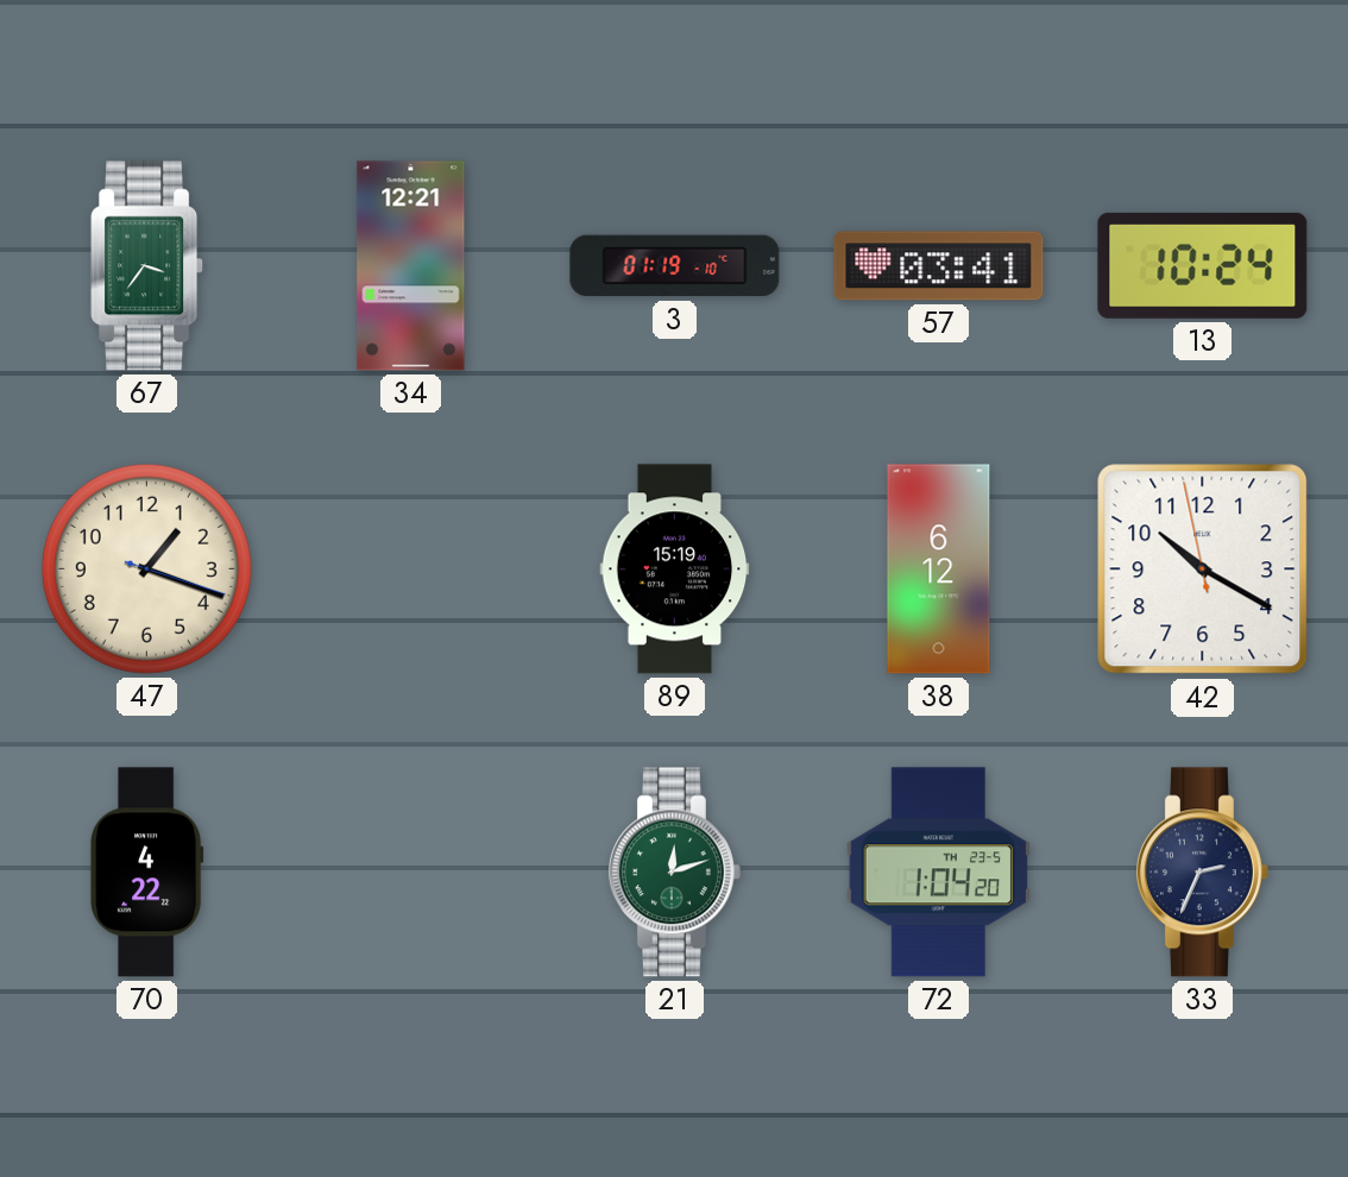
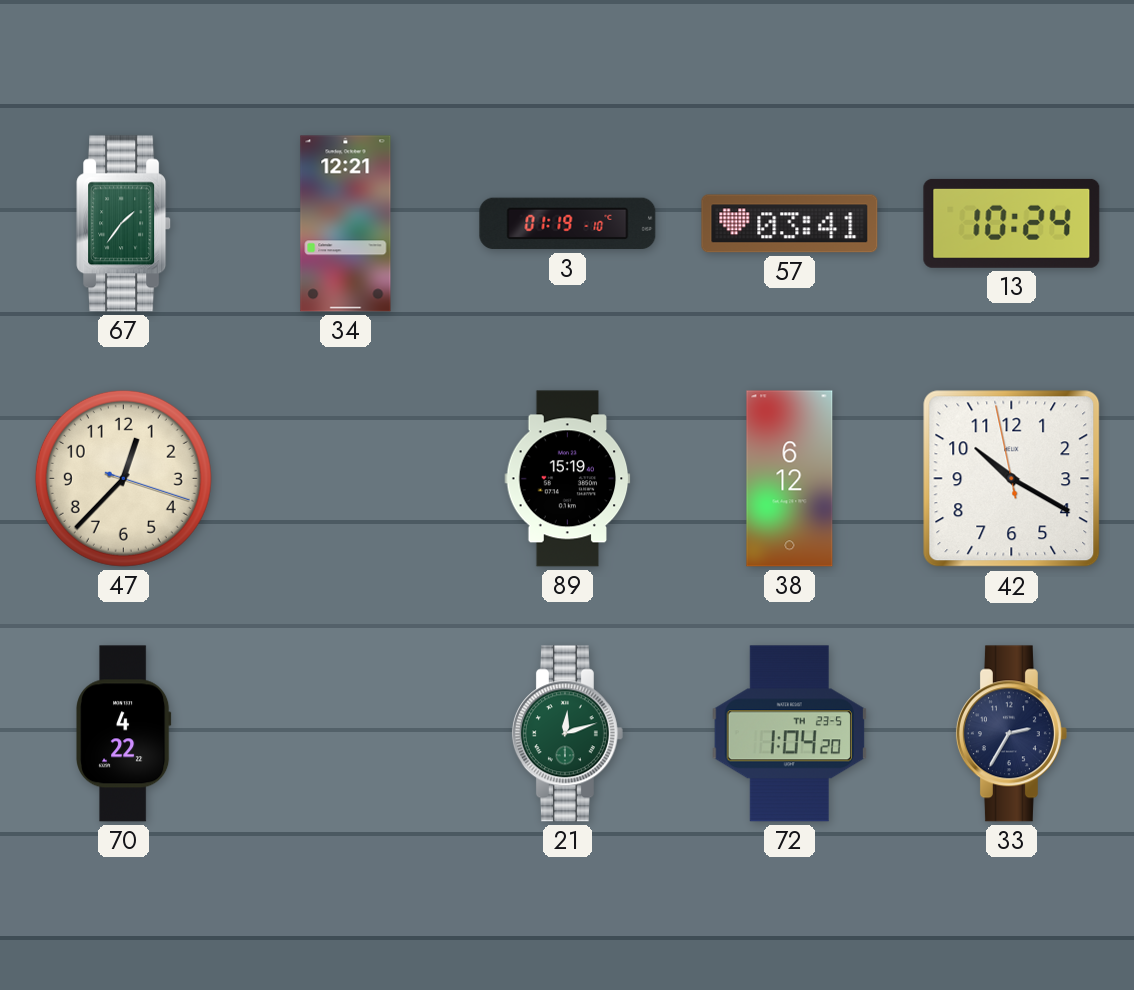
67: 3:36 -> 1:36
47: 1:18 -> 12:37
33: 2:34 -> 2:35
